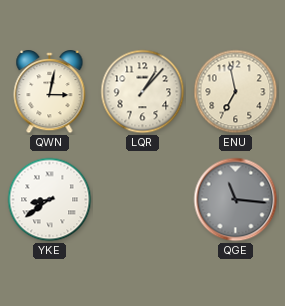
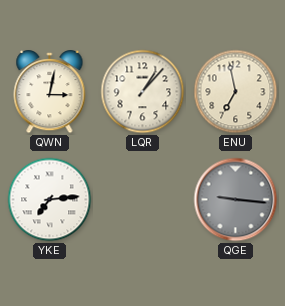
YKE: 8:39 -> 7:14
QGE: 11:16 -> 9:16
